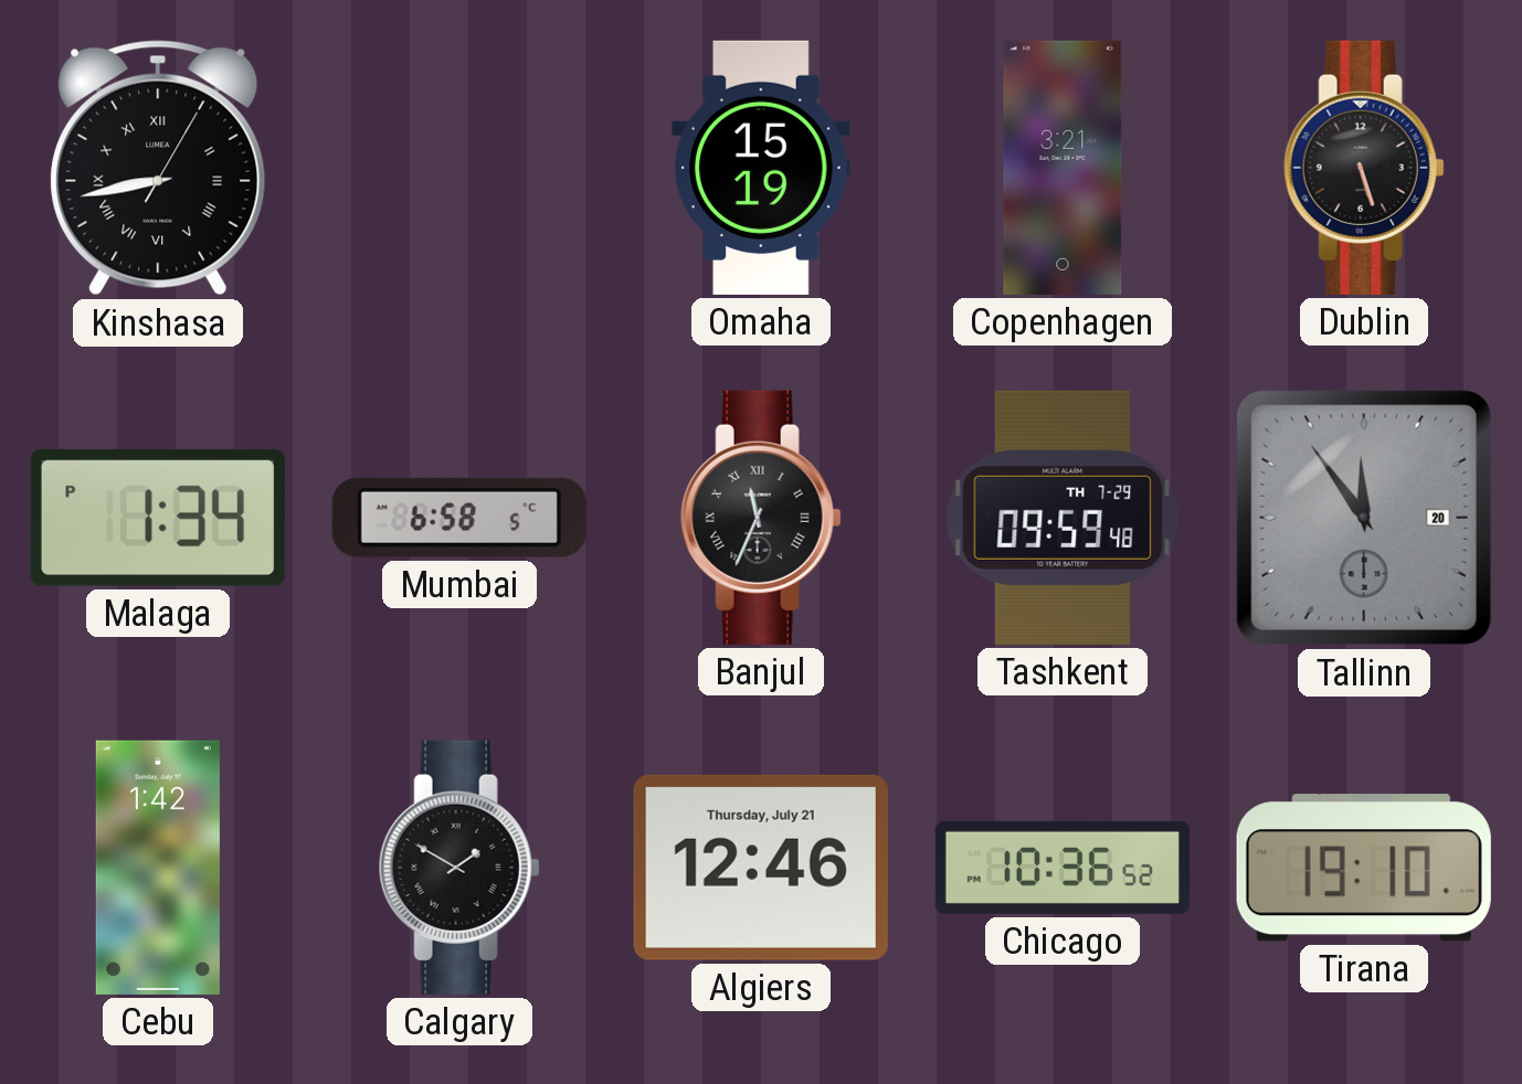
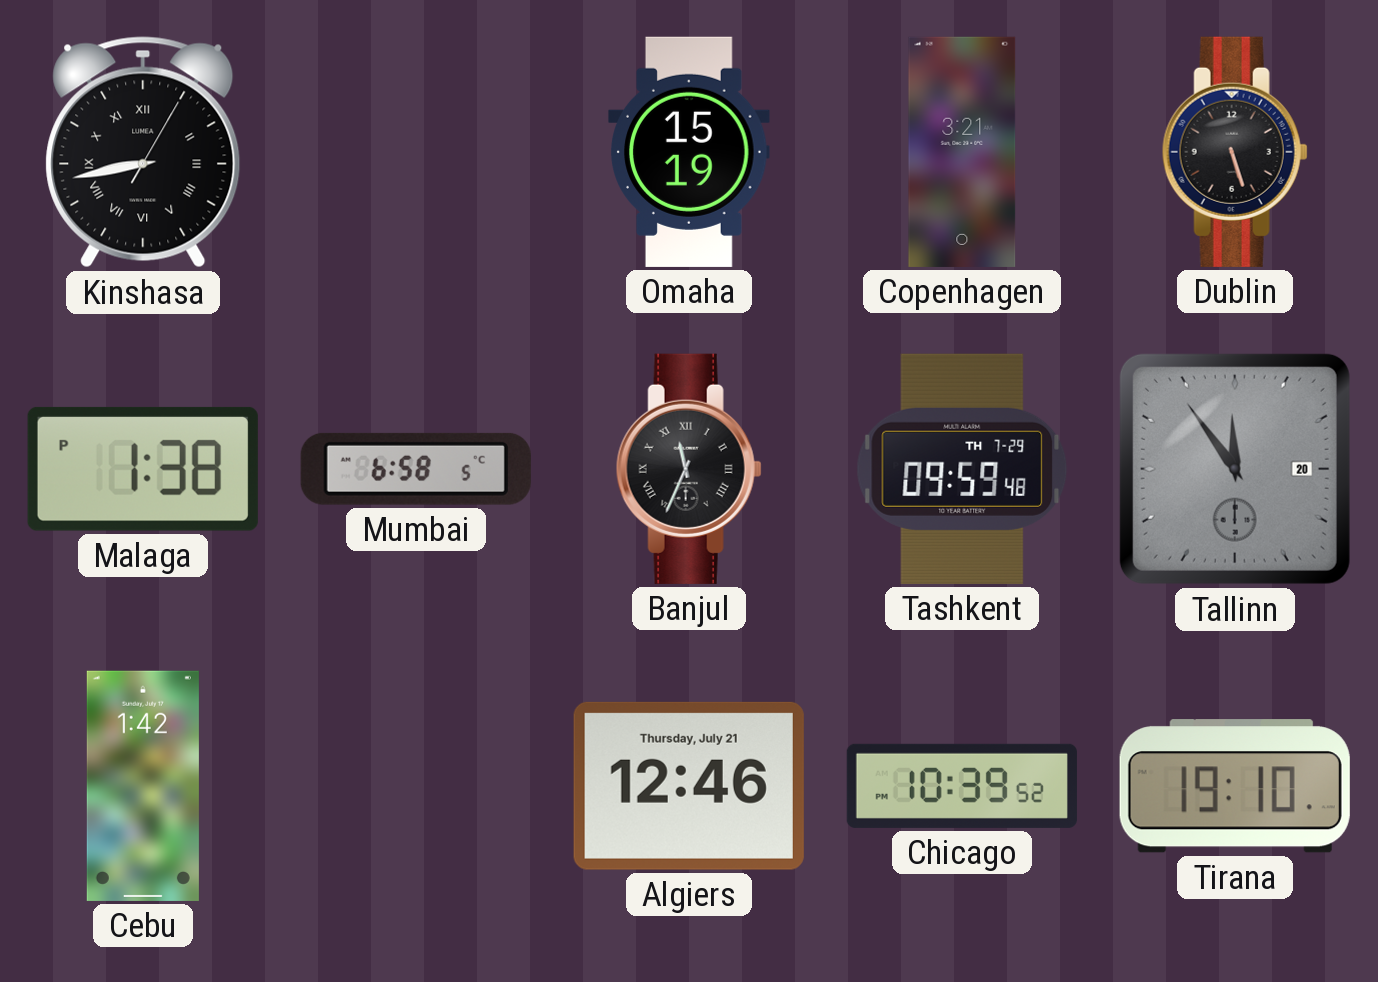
Malaga: 1:34 -> 1:38
Calgary: 1:50 -> none
Chicago: 10:36 -> 10:39
